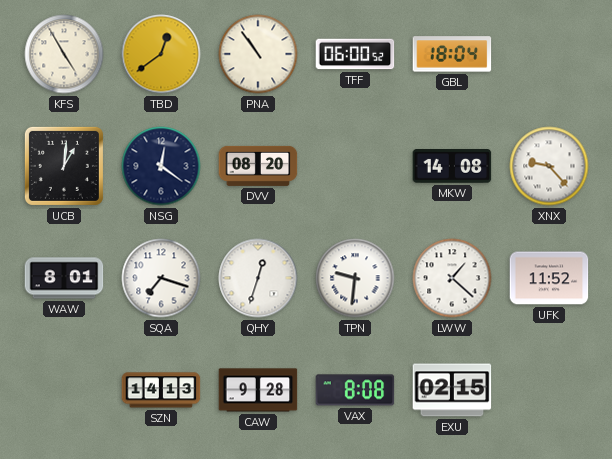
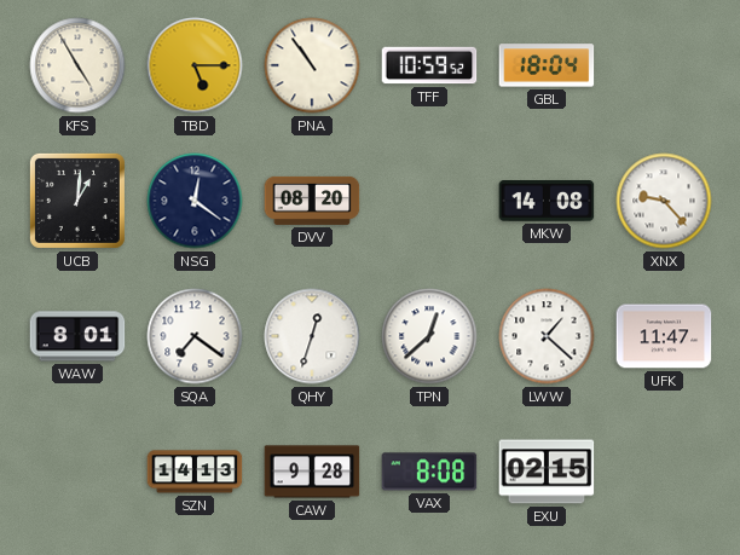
TBD: 12:39 -> 5:15
TFF: 06:00 -> 10:59
SQA: 7:18 -> 7:21
TPN: 9:31 -> 12:38
UFK: 11:52 -> 11:47
